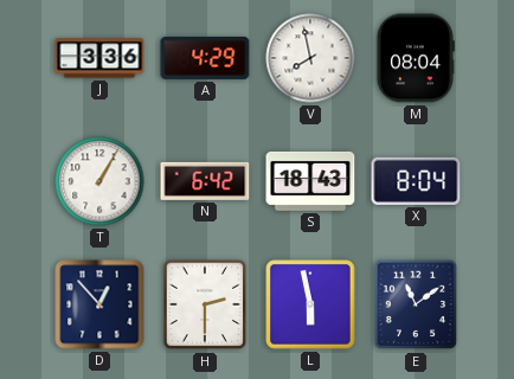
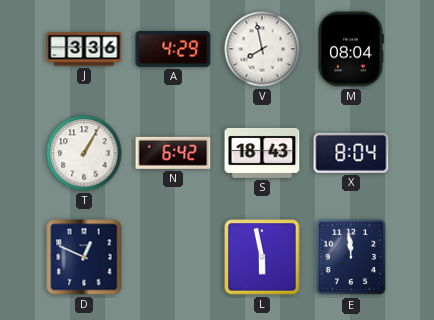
D: 12:53 -> 12:49
H: 2:30 -> none
E: 11:09 -> 11:59
